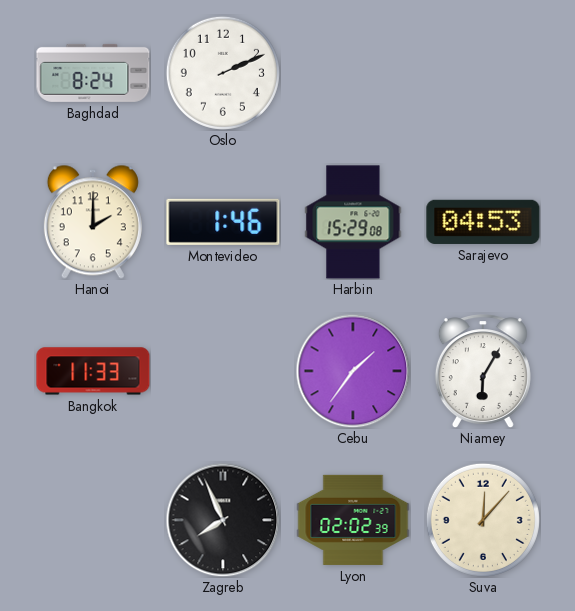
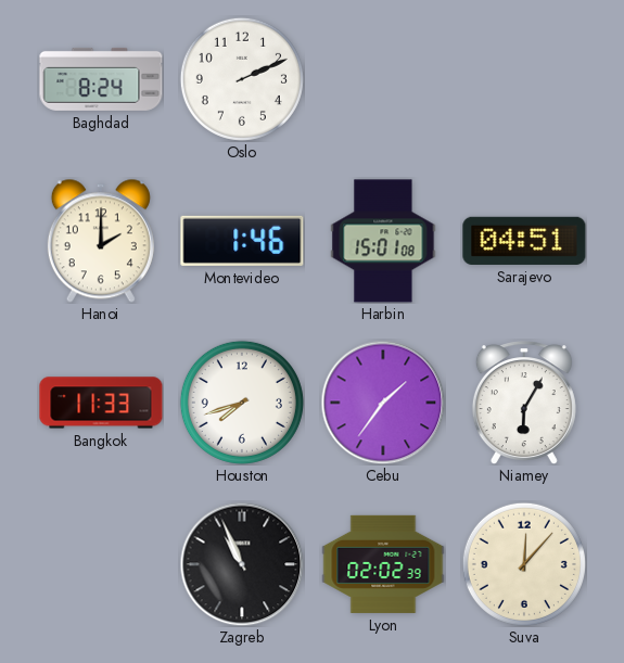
Harbin: 15:29 -> 15:01
Sarajevo: 04:53 -> 04:51
Houston: none -> 7:42
Zagreb: 7:56 -> 10:56
